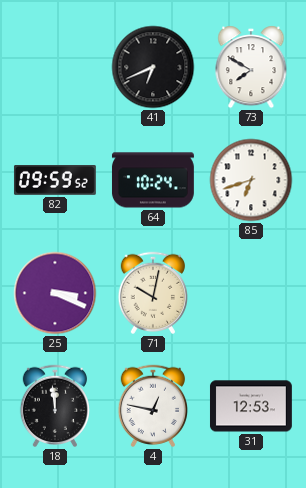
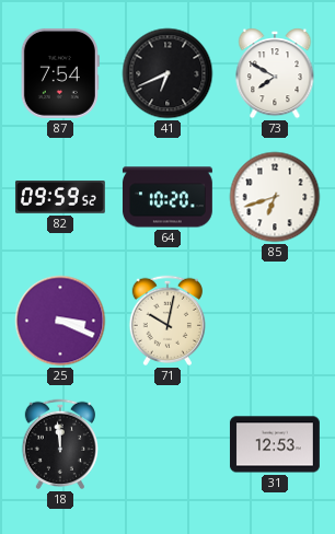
87: none -> 7:54
64: 10:24 -> 10:20
4: 12:47 -> none
